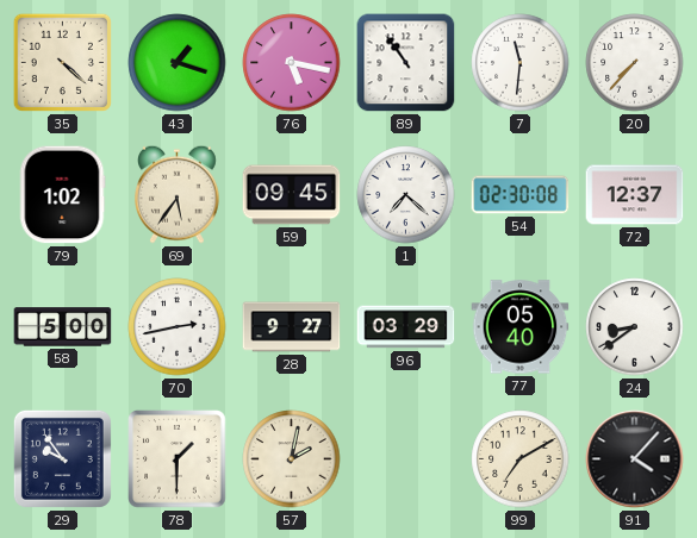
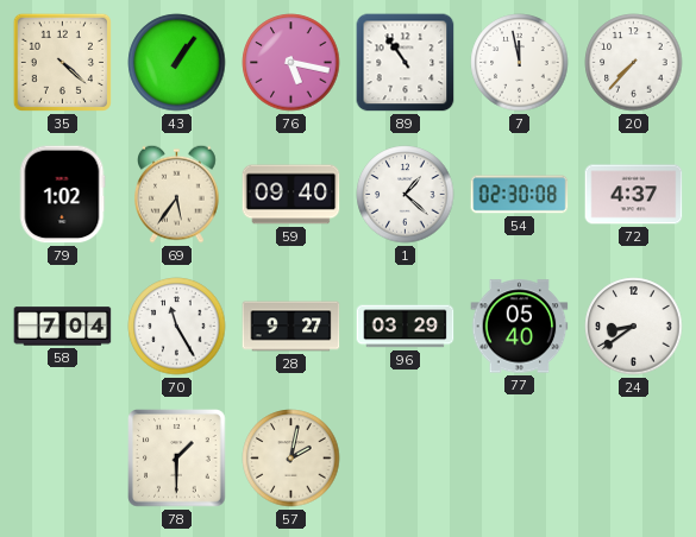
43: 1:18 -> 1:06
7: 11:31 -> 11:58
59: 09:45 -> 09:40
1: 7:22 -> 1:22
72: 12:37 -> 4:37
58: 5:00 -> 7:04
70: 2:43 -> 11:25
29: 9:54 -> none
99: 7:10 -> none
91: 4:07 -> none
